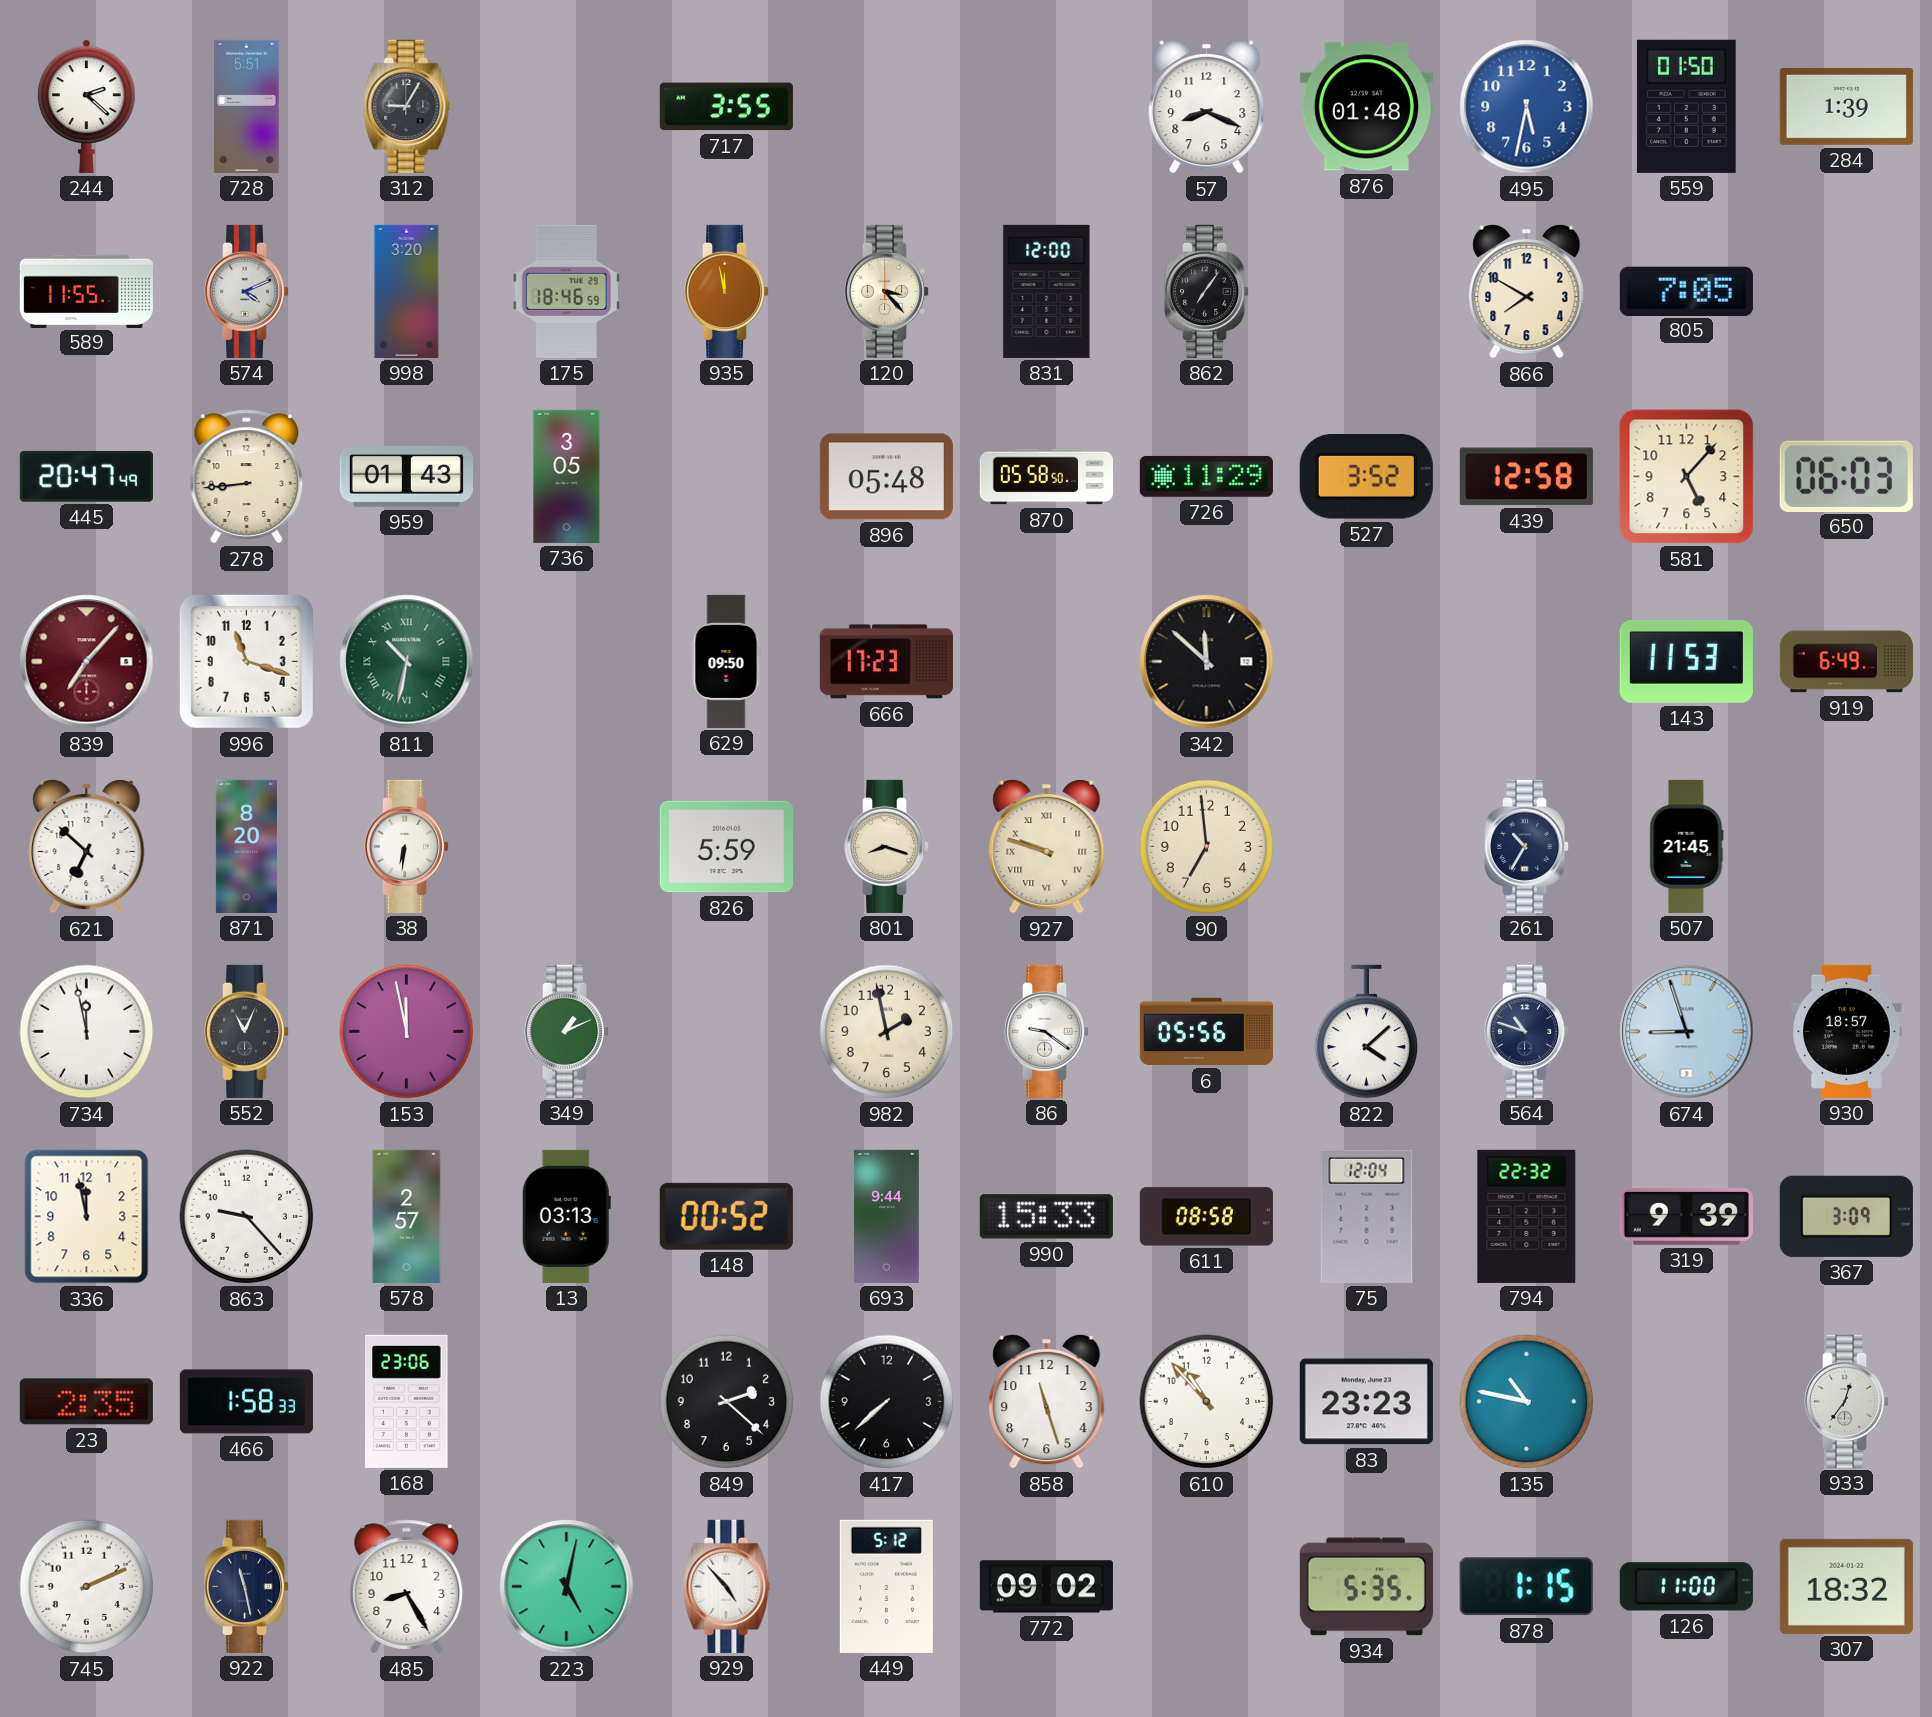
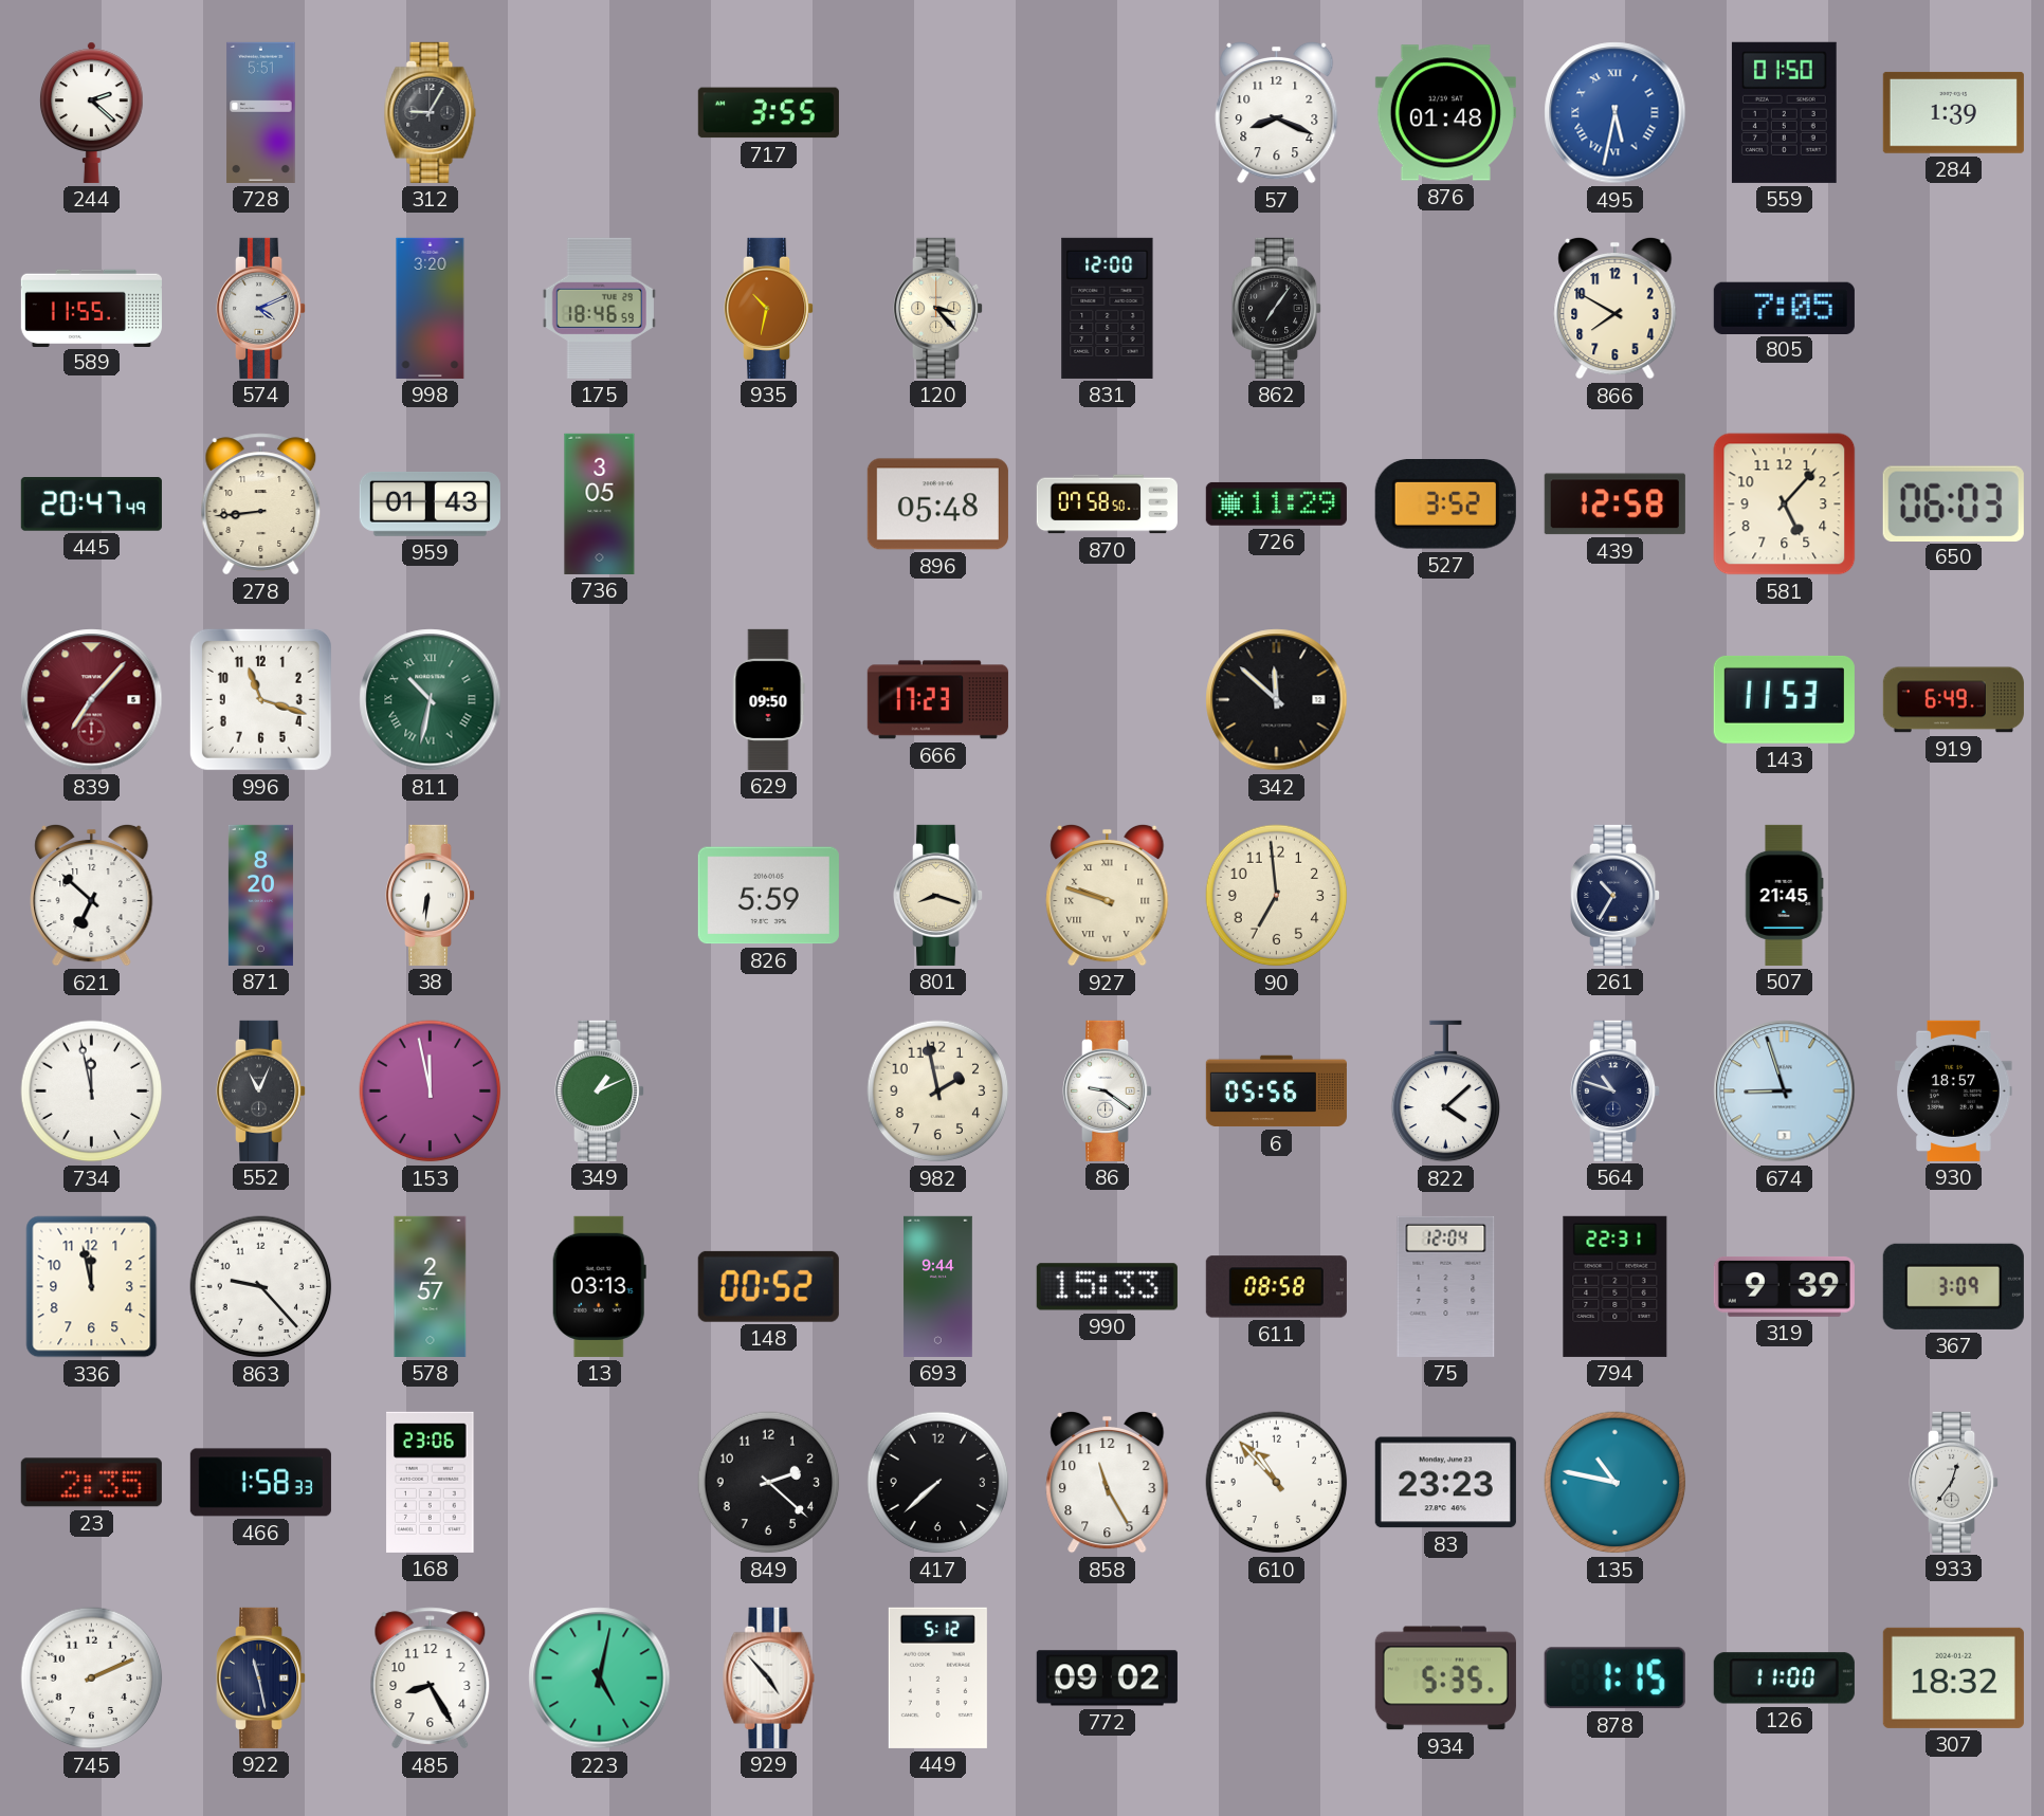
495 numerals: Arabic -> Roman
935: 11:58 -> 10:32
870: 05:58 -> 07:58
794: 22:32 -> 22:31
858: 11:27 -> 11:25
